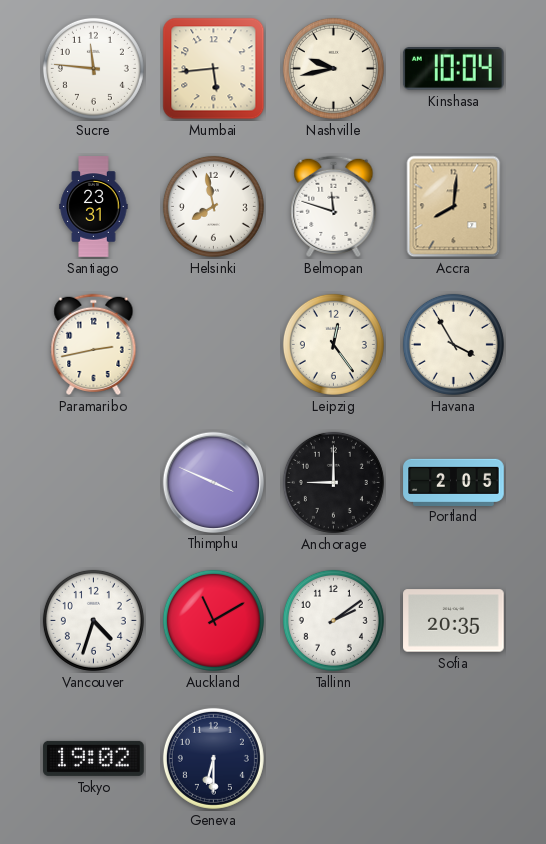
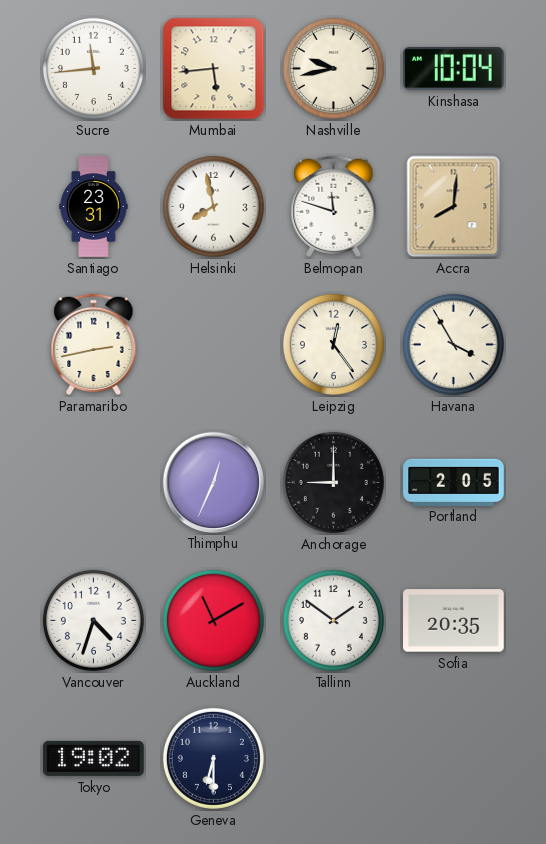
Sucre: 11:46 -> 11:44
Thimphu: 3:49 -> 12:34
Tallinn: 2:09 -> 1:51
